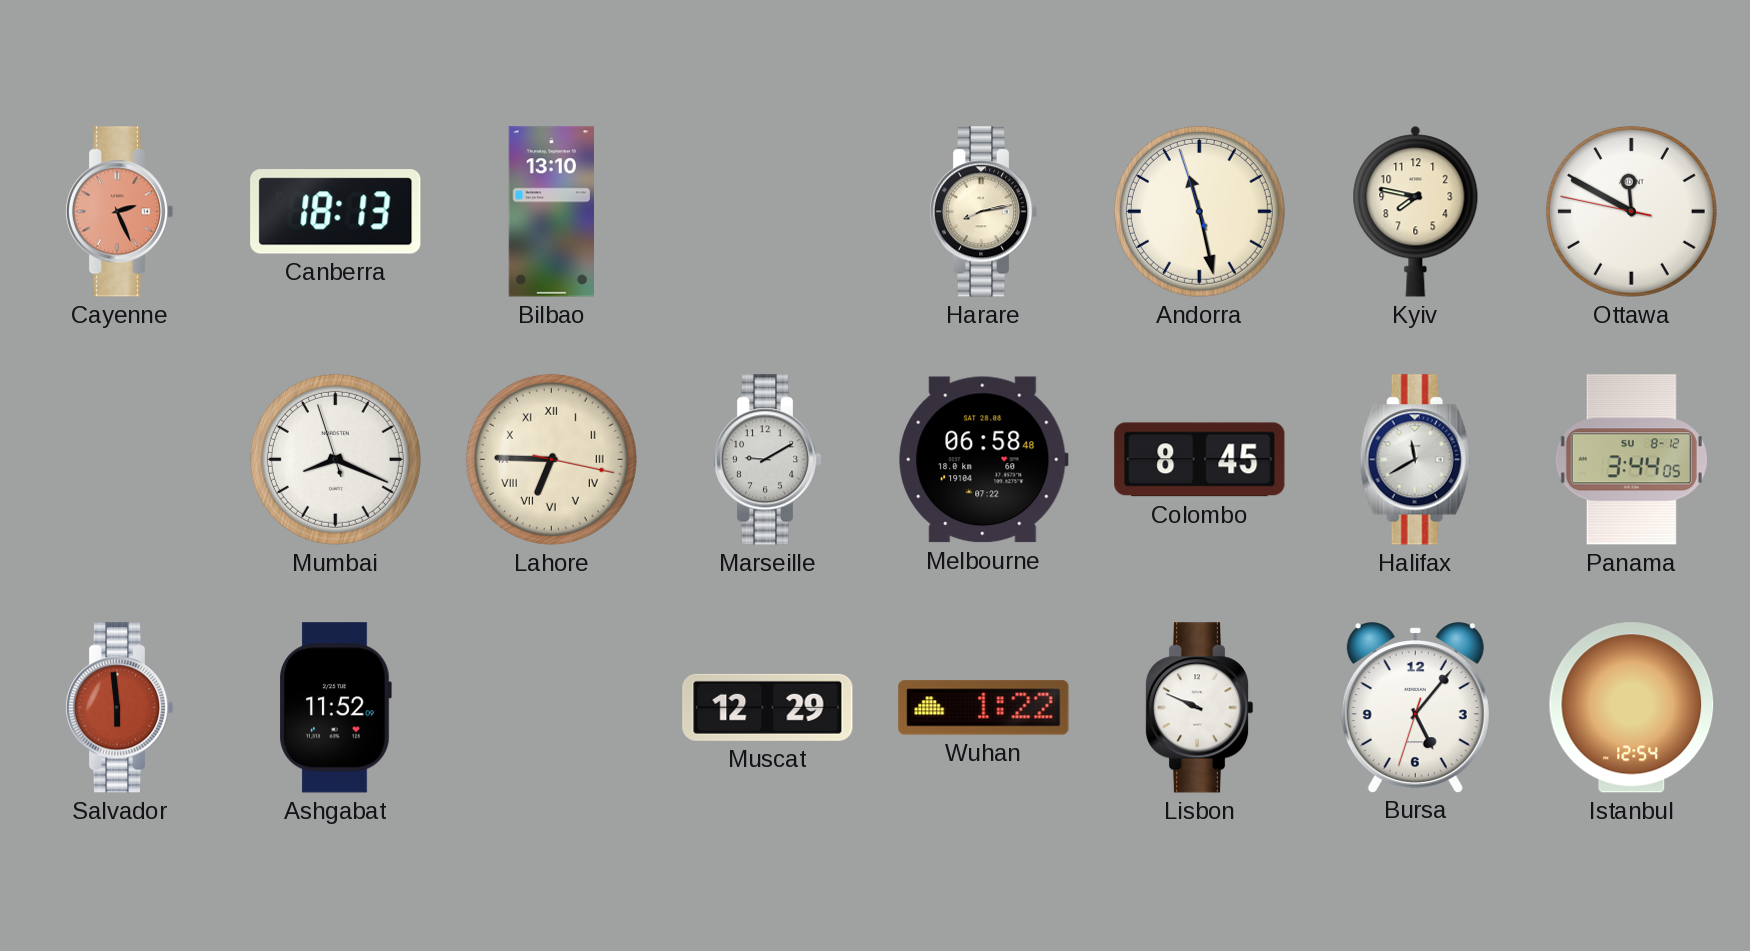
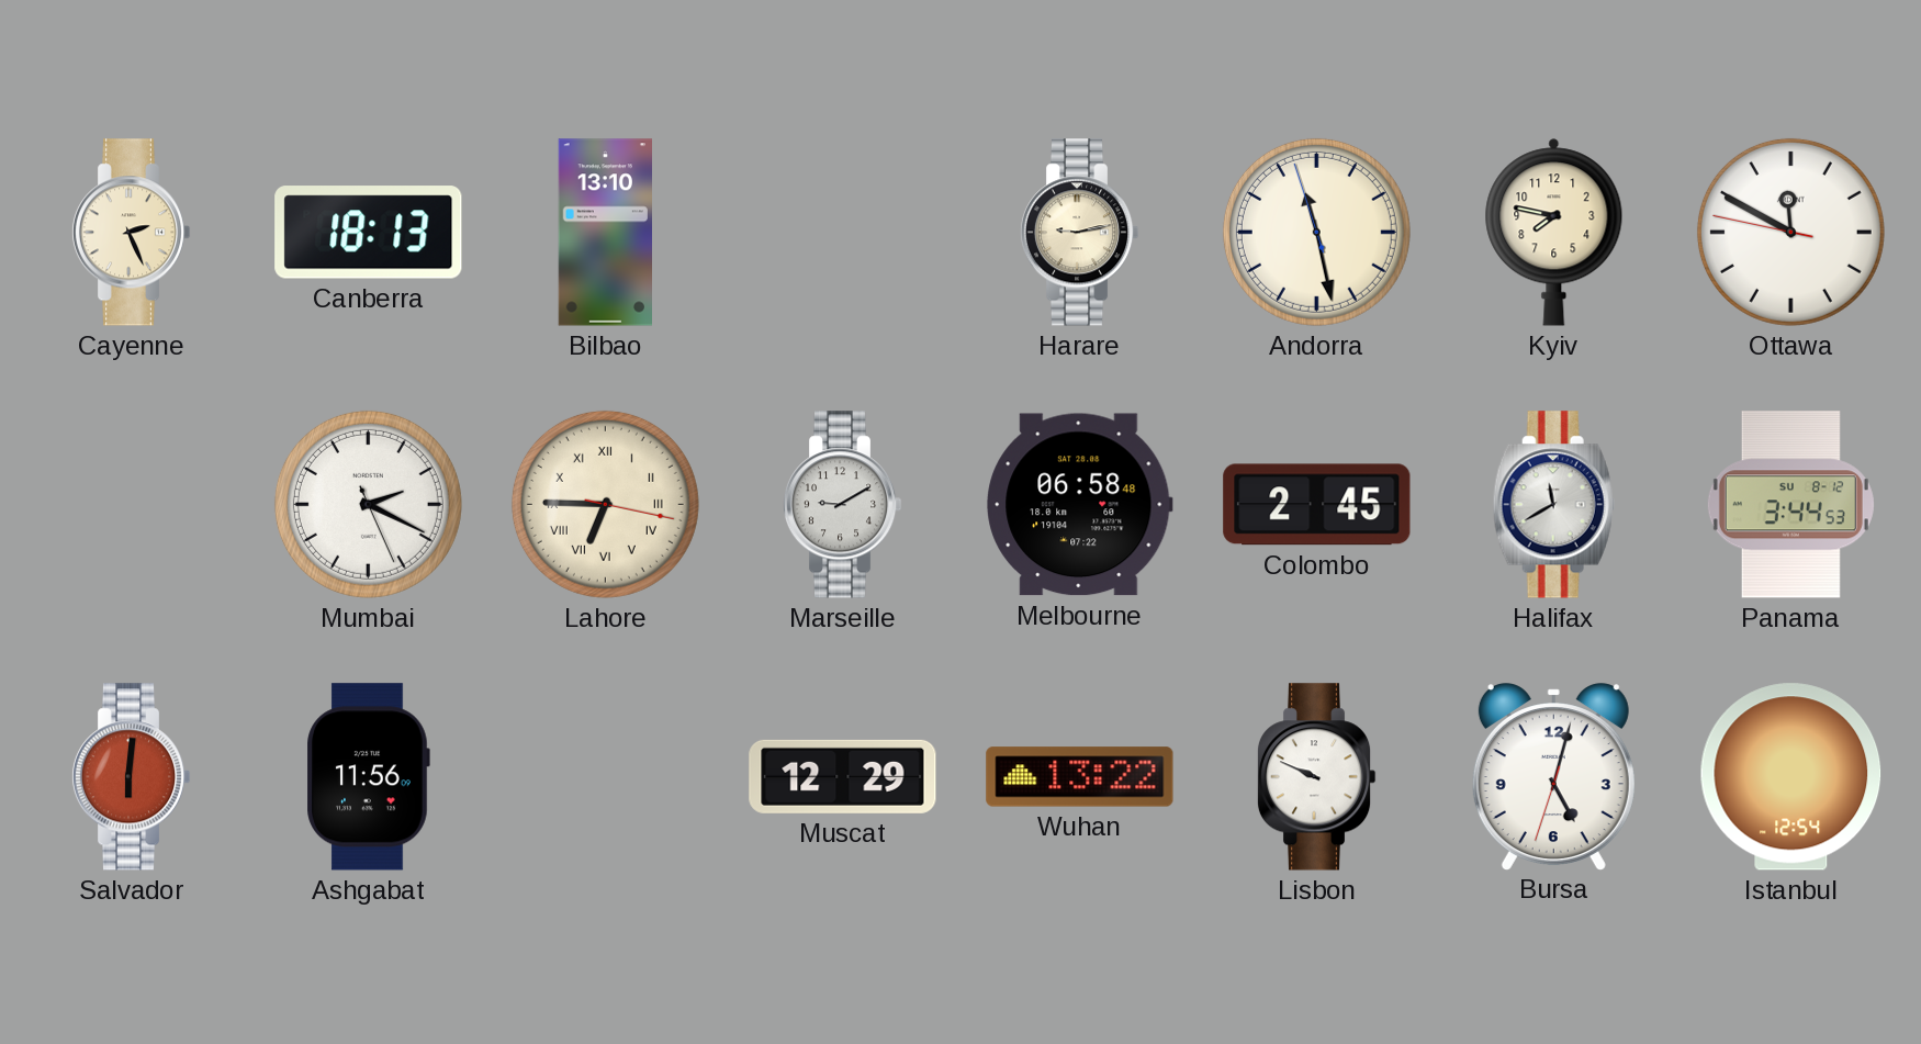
Cayenne dial: salmon -> cream
Harare: 8:13 -> 9:13
Mumbai: 8:18 -> 2:19
Colombo: 8:45 -> 2:45
Panama: 3:44:05 -> 3:44:53
Salvador: 5:59 -> 6:01
Ashgabat: 11:52 -> 11:56
Wuhan: 1:22 -> 13:22
Bursa: 5:06 -> 5:02
